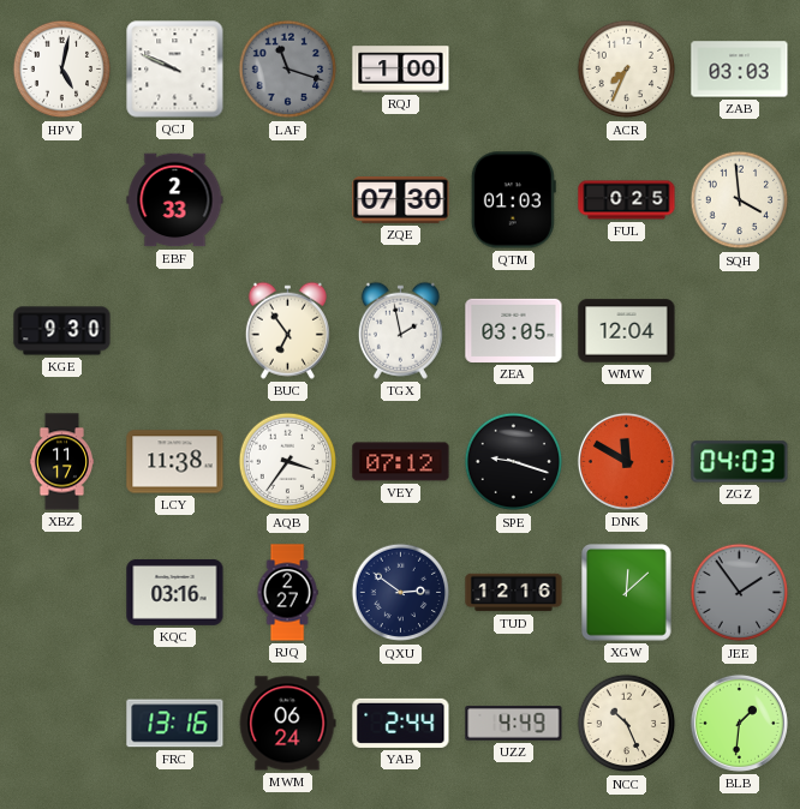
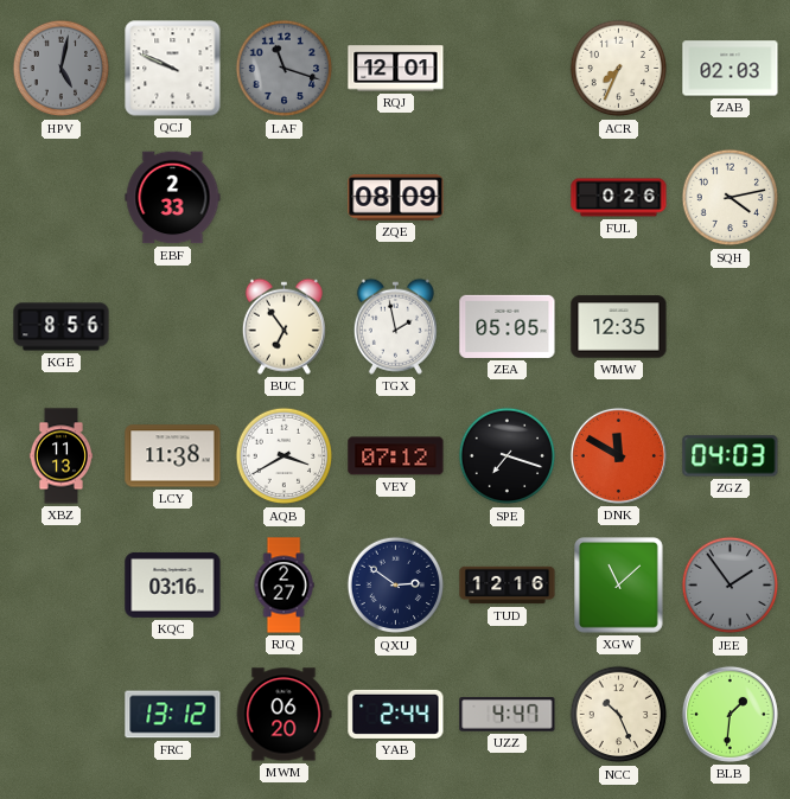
HPV dial: white -> grey
RQJ: 1:00 -> 12:01
ZAB: 03:03 -> 02:03
ZQE: 07:30 -> 08:09
QTM: 01:03 -> none
FUL: 0:25 -> 0:26
SQH: 3:59 -> 4:13
KGE: 9:30 -> 8:56
ZEA: 03:05 -> 05:05
WMW: 12:04 -> 12:35
XBZ: 11:17 -> 11:13
AQB: 3:36 -> 3:40
SPE: 9:18 -> 7:18
XGW: 12:08 -> 11:08
FRC: 13:16 -> 13:12
MWM: 06:24 -> 06:20
UZZ: 4:49 -> 4:47
